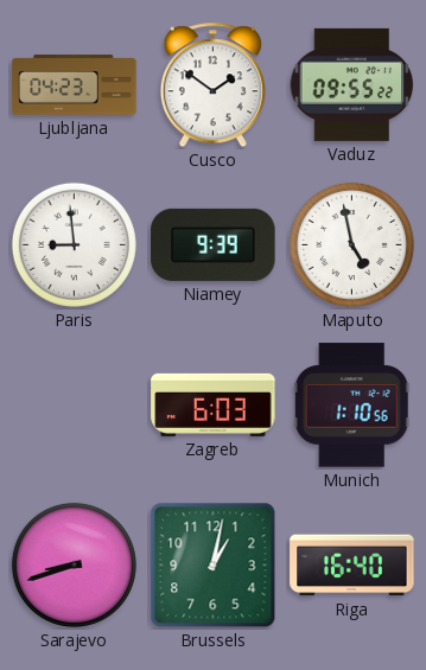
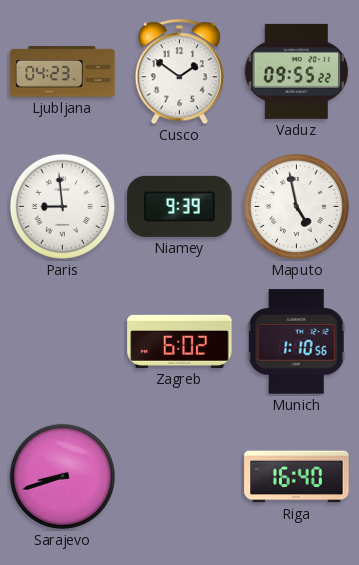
Zagreb: 6:03 -> 6:02
Brussels: 1:02 -> none
